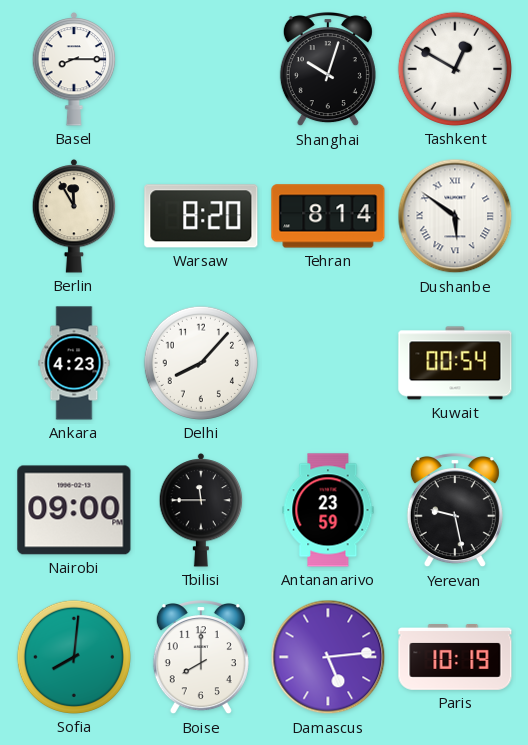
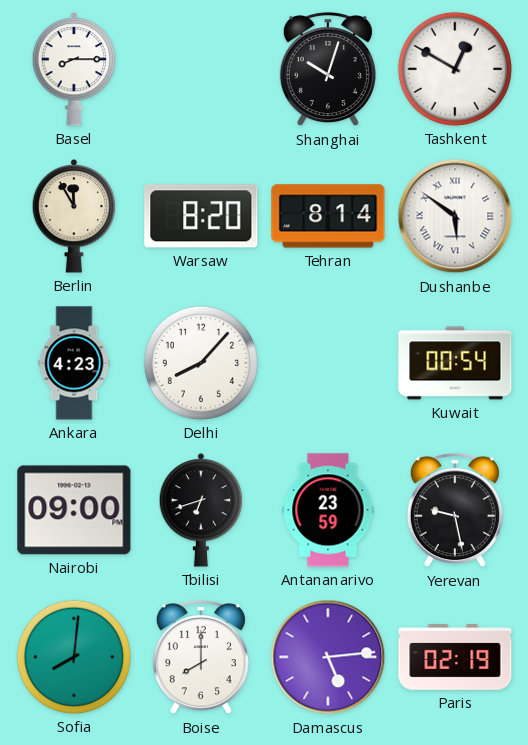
Tbilisi: 11:45 -> 6:42
Paris: 10:19 -> 02:19
